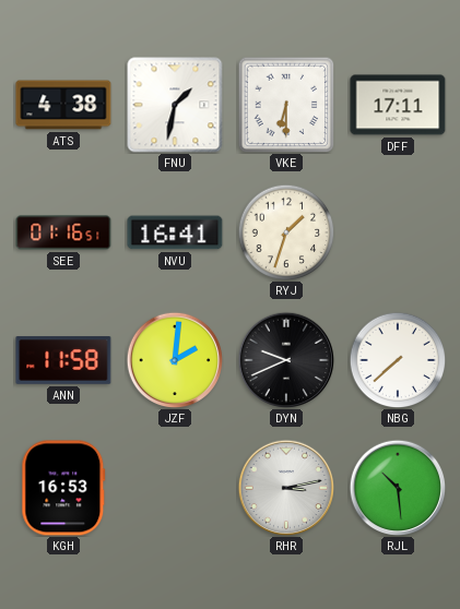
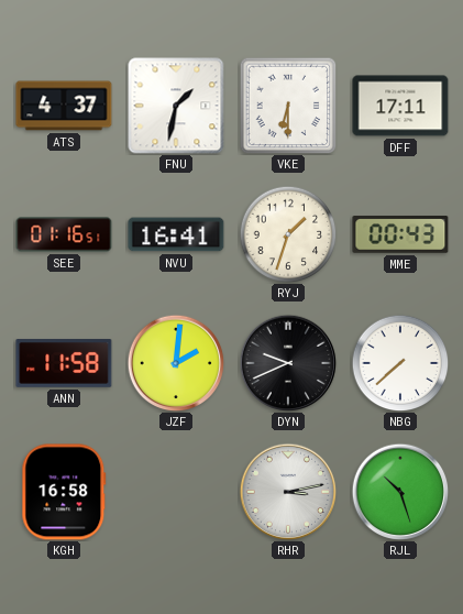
ATS: 4:38 -> 4:37
MME: none -> 00:43
KGH: 16:53 -> 16:58
RJL: 10:29 -> 10:27
